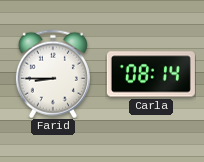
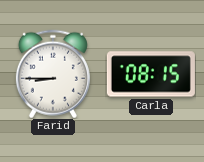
Carla: 08:14 -> 08:15
